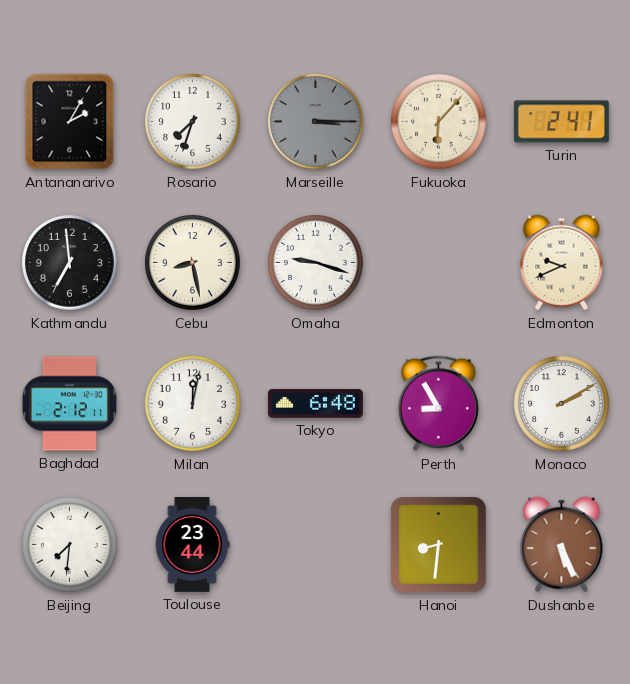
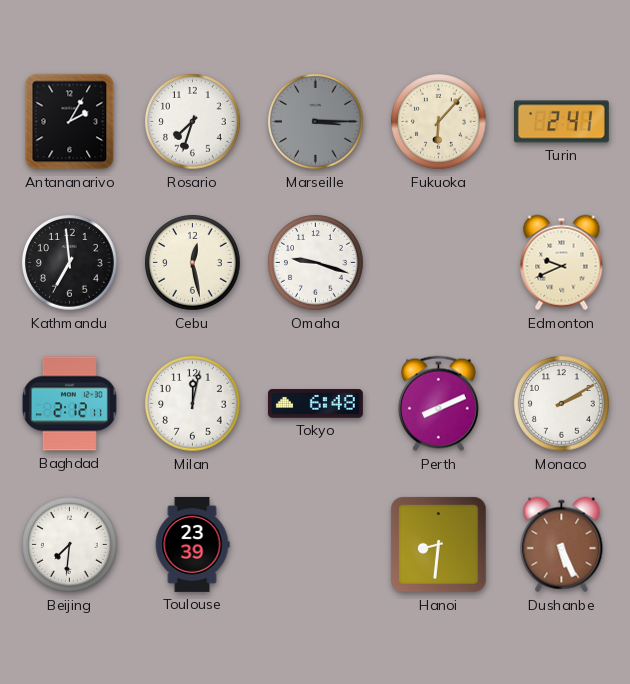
Cebu: 8:28 -> 12:28
Perth: 8:55 -> 8:11
Toulouse: 23:44 -> 23:39
